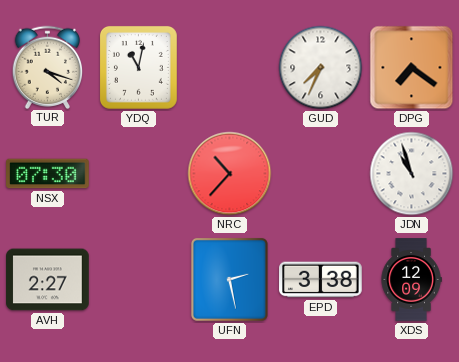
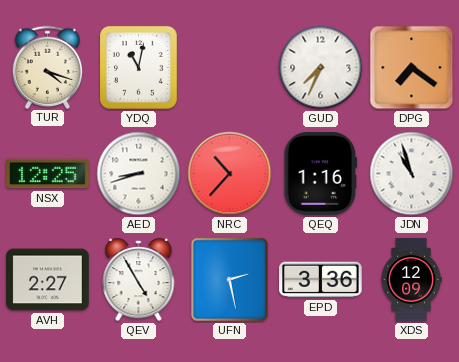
NSX: 07:30 -> 12:25
AED: none -> 8:42
QEQ: none -> 1:16
QEV: none -> 4:55
EPD: 3:38 -> 3:36
